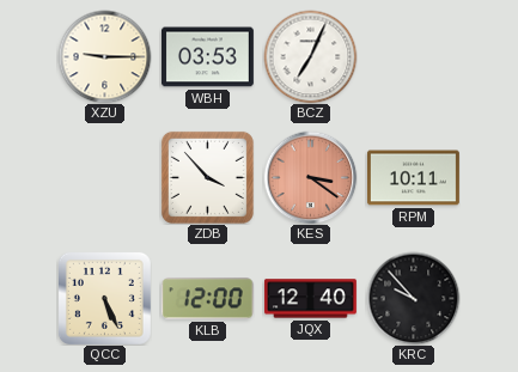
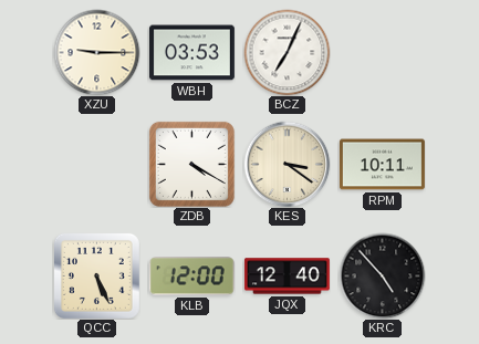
ZDB: 3:53 -> 4:20
KES dial: salmon -> cream
KRC: 9:53 -> 4:53
